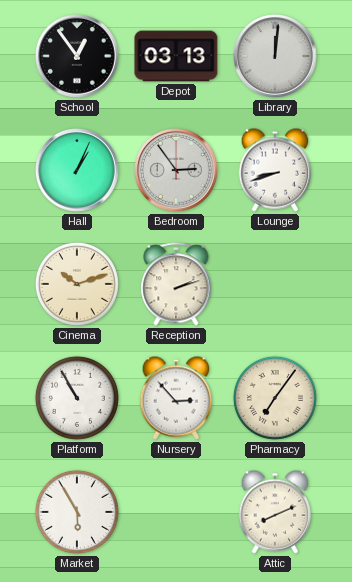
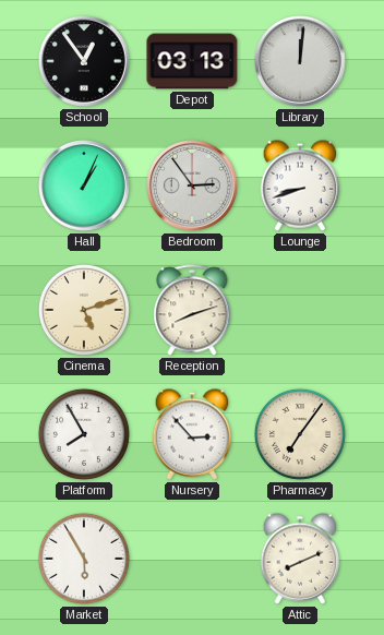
Cinema: 10:12 -> 5:12
Reception: 2:12 -> 8:12
Platform: 10:55 -> 7:55
